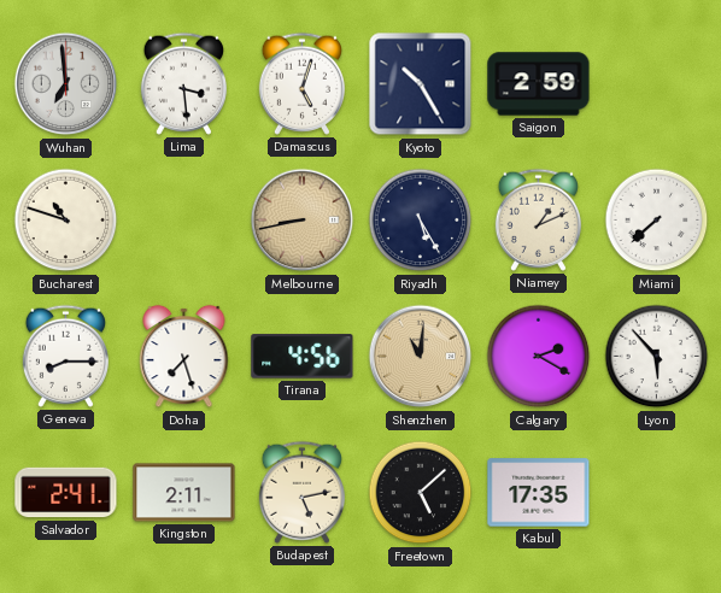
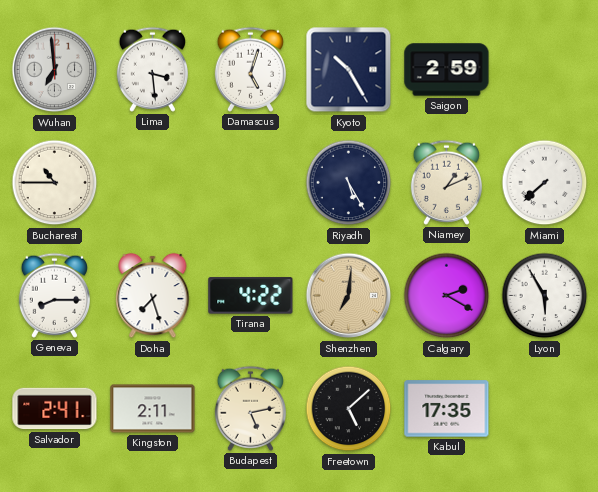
Bucharest: 10:48 -> 10:45
Melbourne: 8:43 -> none
Tirana: 4:56 -> 4:22
Shenzhen: 11:01 -> 7:01
Lyon: 5:53 -> 5:55
